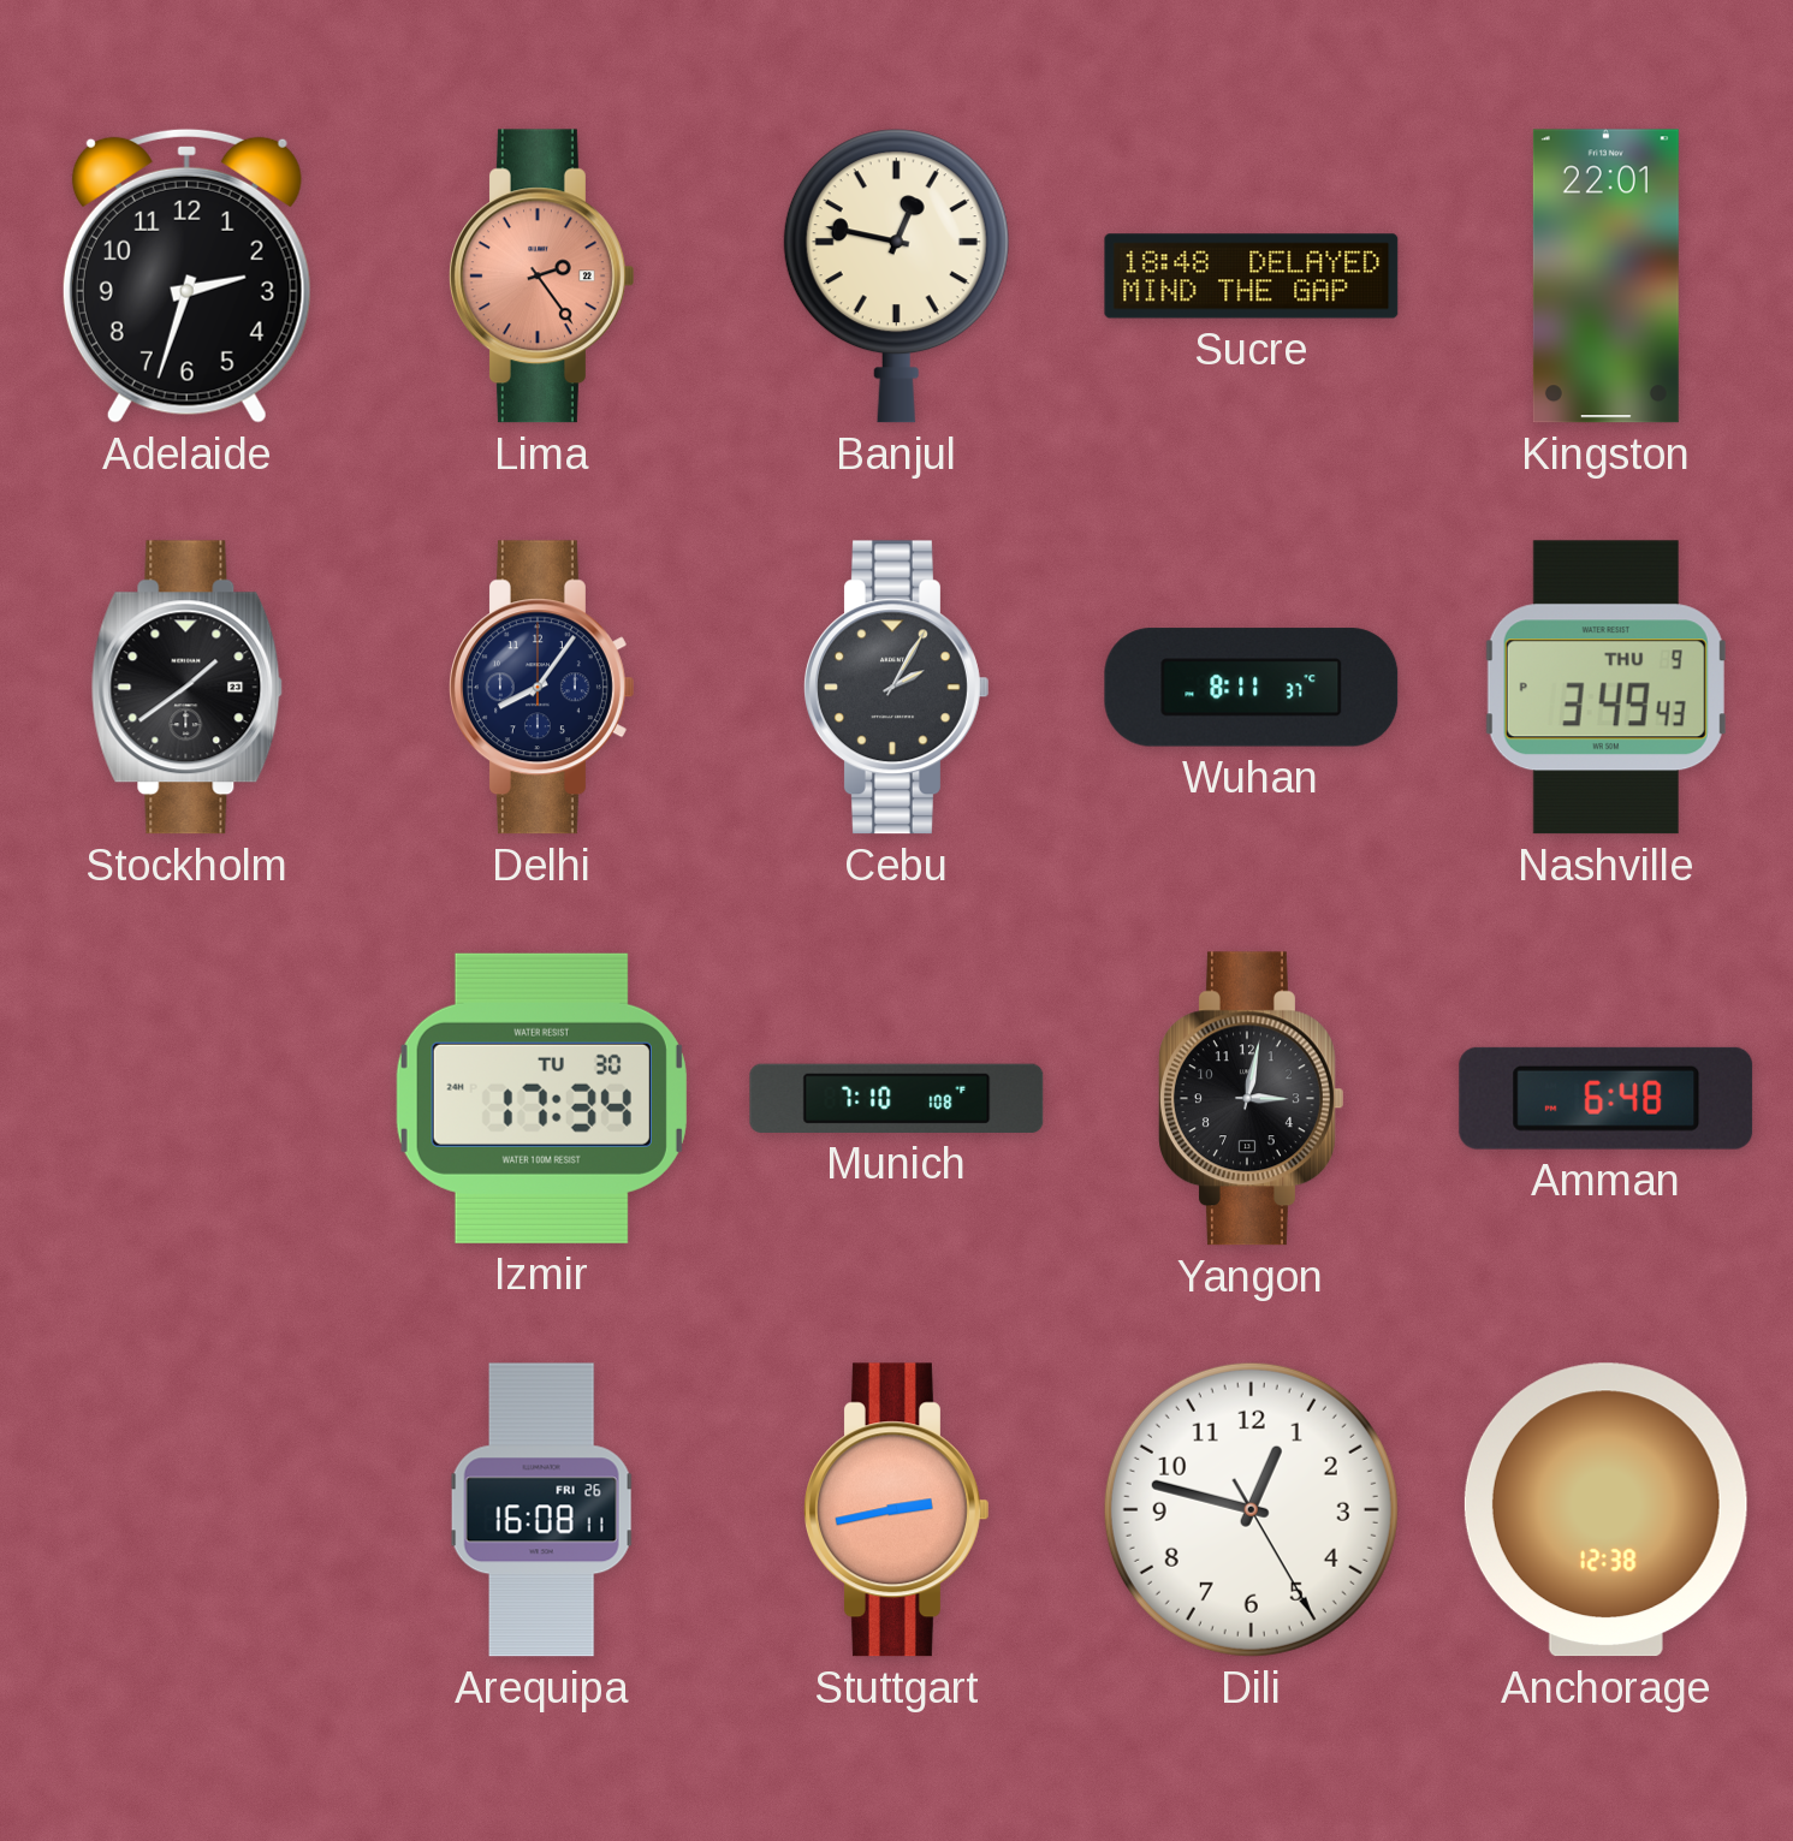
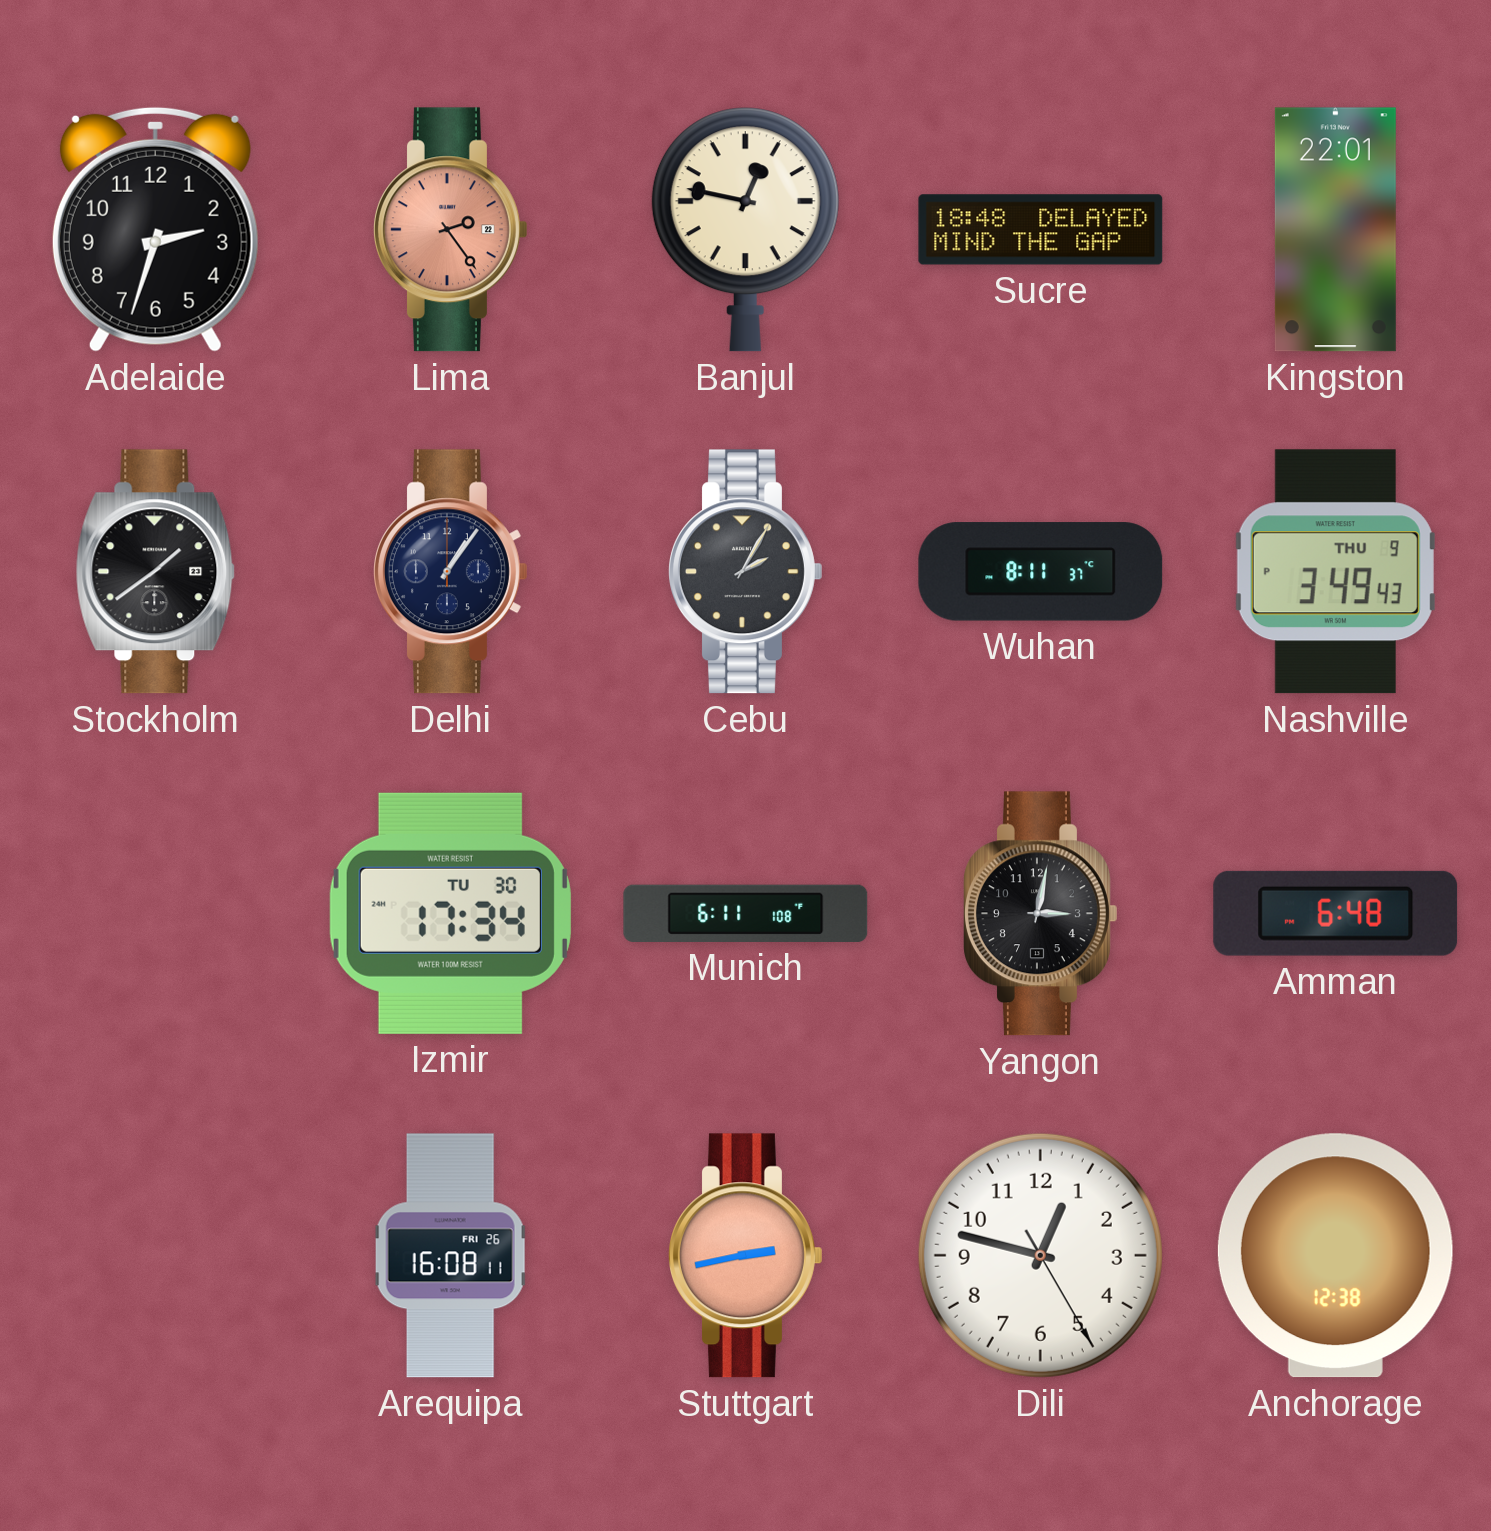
Delhi: 8:06 -> 1:06
Munich: 7:10 -> 6:11
